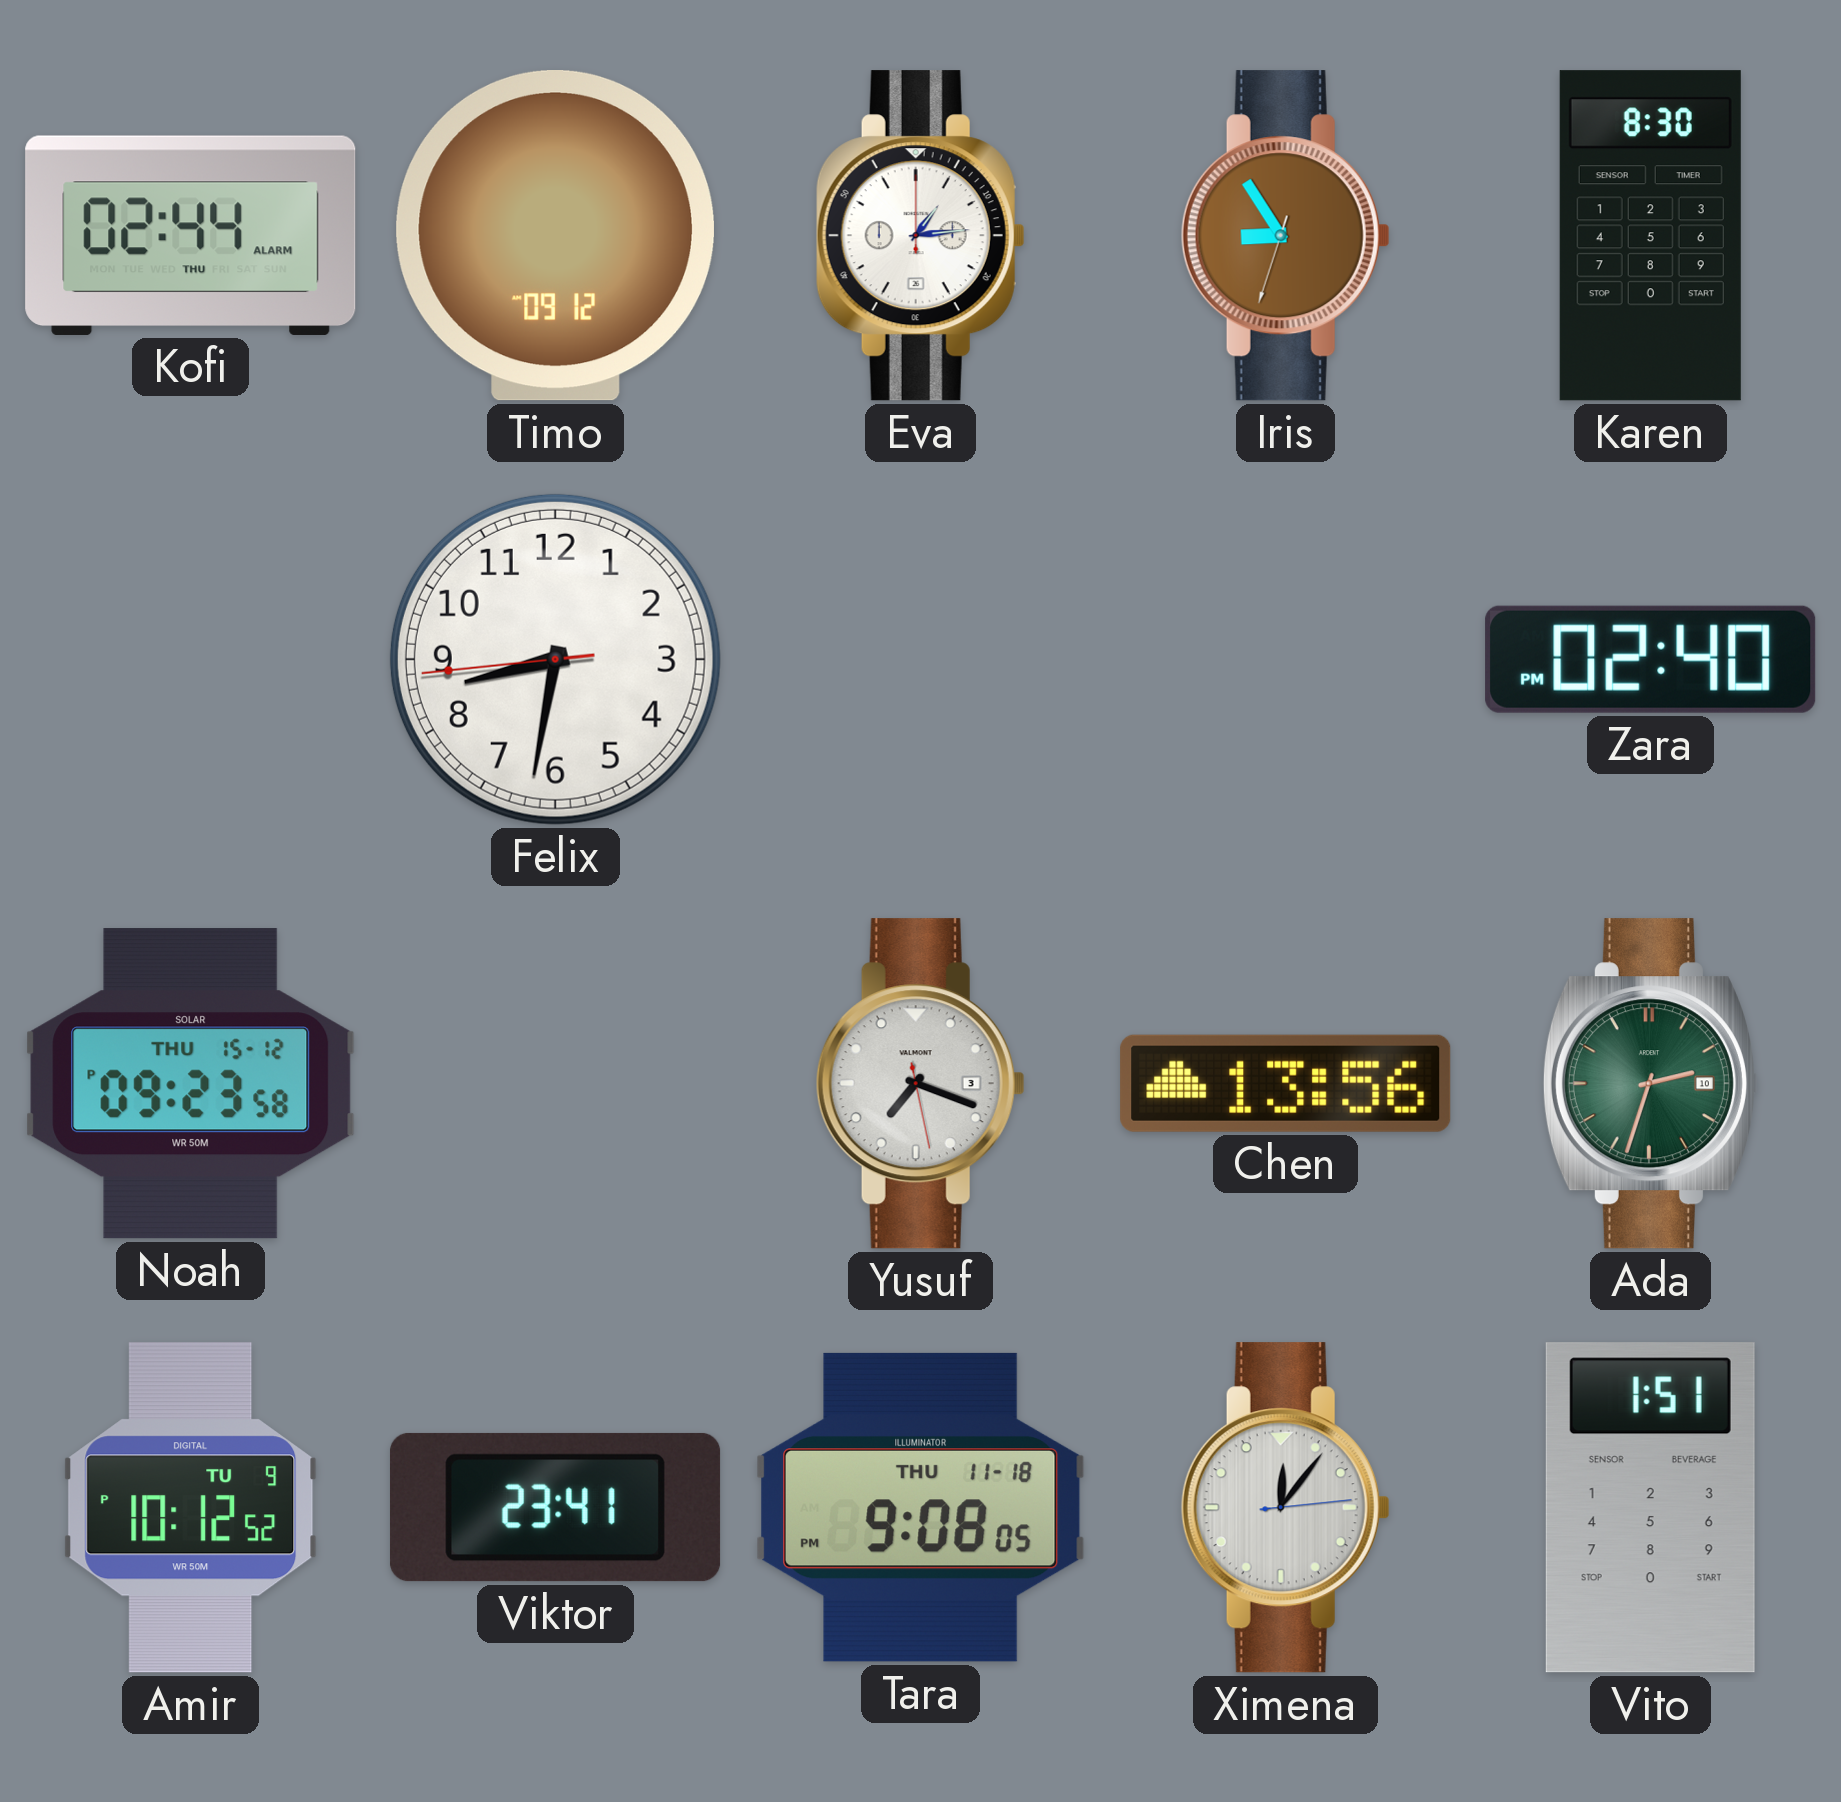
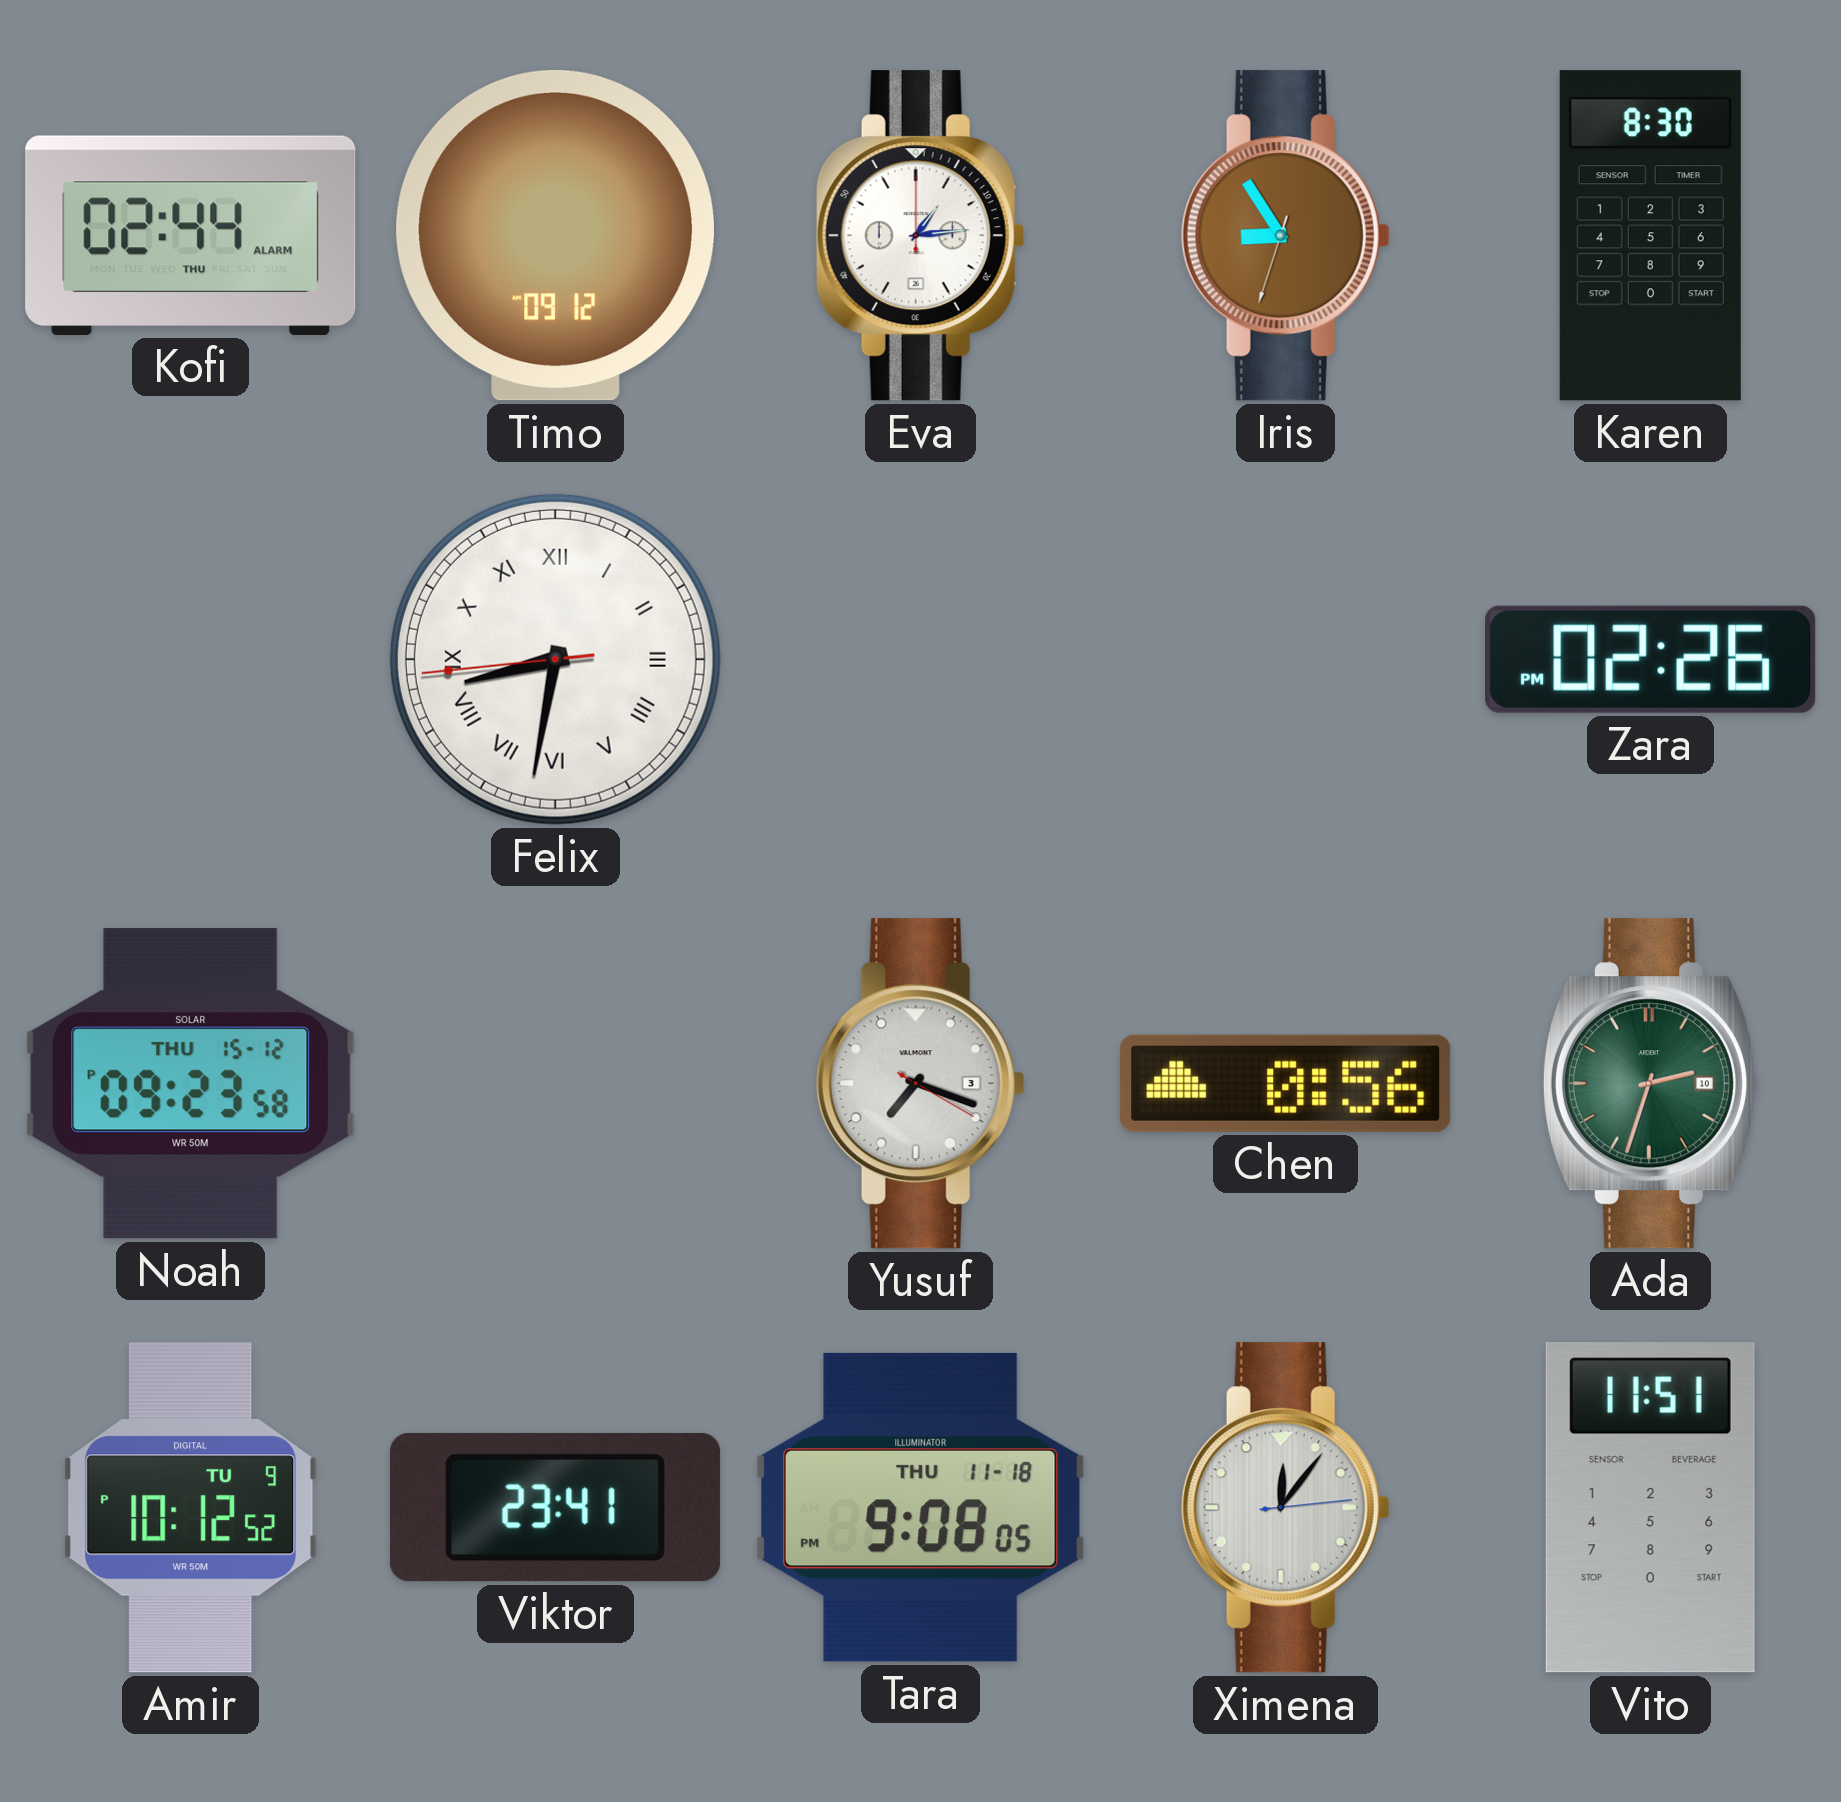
Felix numerals: Arabic -> Roman
Zara: 02:40 -> 02:26
Yusuf: 7:18:28 -> 7:18:20
Chen: 13:56 -> 0:56
Vito: 1:51 -> 11:51
